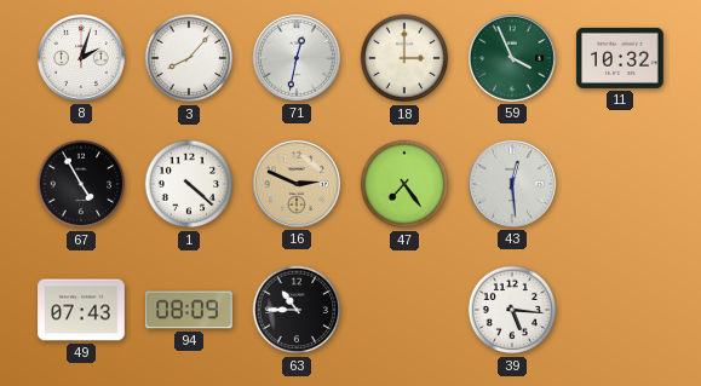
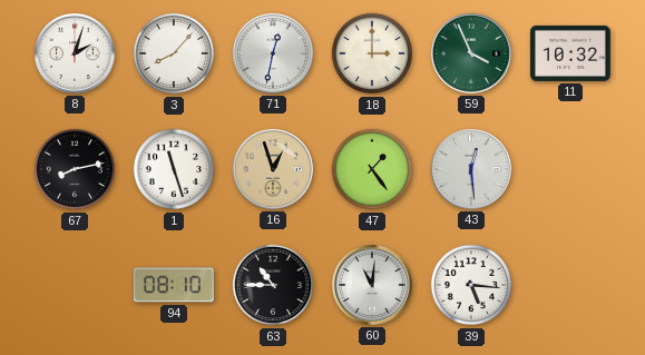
67: 4:55 -> 8:13
1: 4:22 -> 11:27
16: 2:49 -> 12:57
47: 7:24 -> 1:24
49: 07:43 -> none
94: 08:09 -> 08:10
60: none -> 11:01
